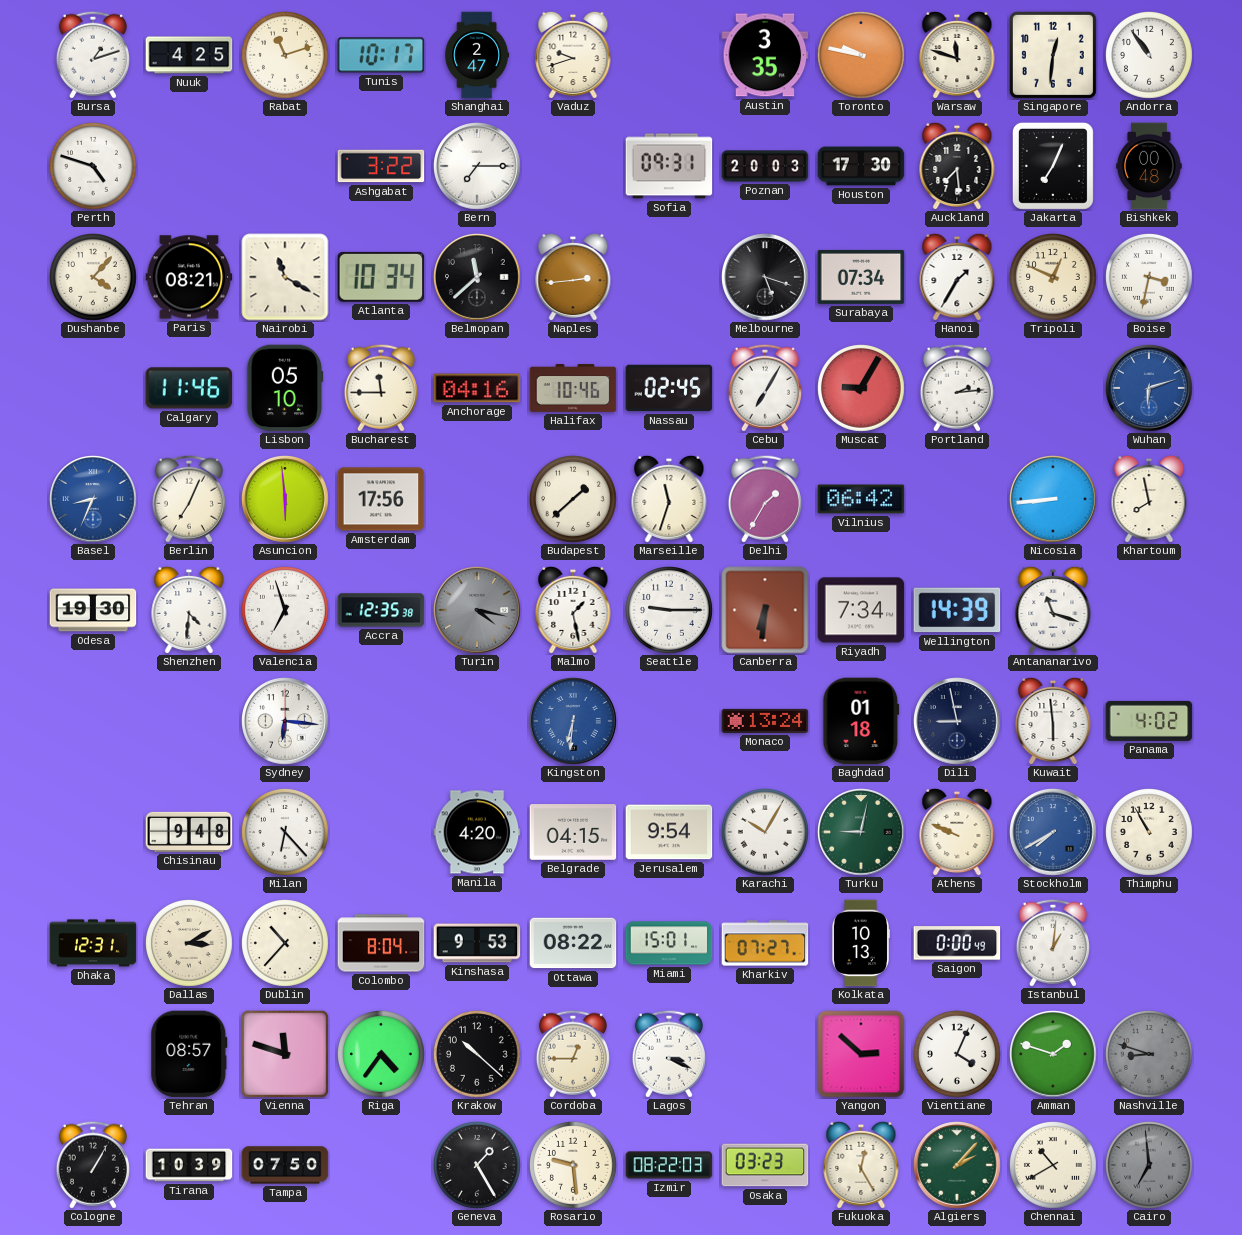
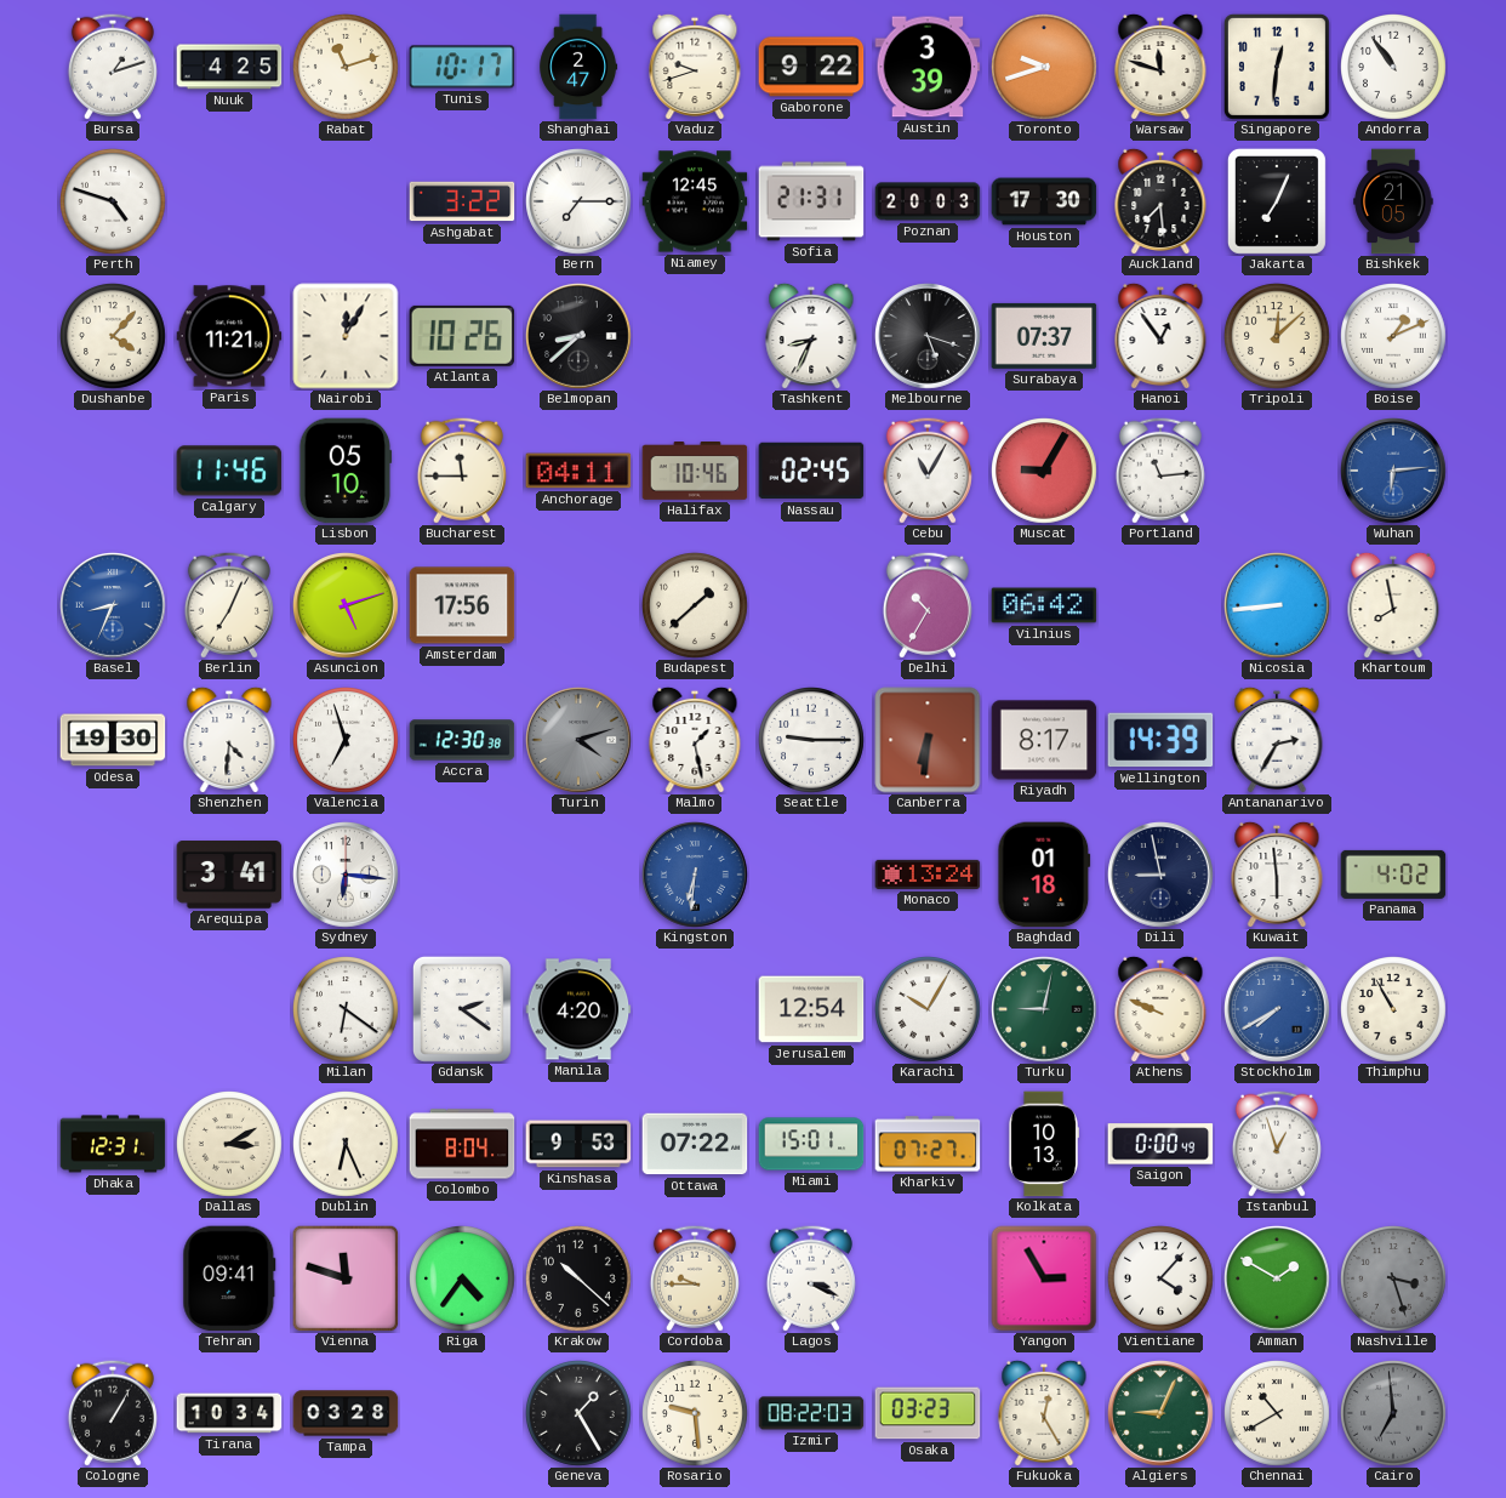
Gaborone: none -> 9:22
Austin: 3:35 -> 3:39
Toronto: 9:47 -> 9:42
Niamey: none -> 12:45
Sofia: 09:31 -> 21:31
Bishkek: 00:48 -> 21:05
Paris: 08:21 -> 11:21
Nairobi: 11:20 -> 12:05
Atlanta: 10:34 -> 10:26
Belmopan: 11:38 -> 8:38
Naples: 2:44 -> none
Tashkent: none -> 8:34
Surabaya: 07:34 -> 07:37
Hanoi: 1:35 -> 12:54
Tripoli: 12:49 -> 12:08
Boise: 3:32 -> 1:11
Anchorage: 04:16 -> 04:11
Cebu: 7:05 -> 11:05
Portland: 2:14 -> 11:14
Wuhan: 6:12 -> 6:14
Asuncion: 5:59 -> 5:12
Marseille: 11:33 -> none
Delhi: 1:35 -> 10:35
Accra: 12:35 -> 12:30
Turin: 4:17 -> 4:12
Riyadh: 7:34 -> 8:17
Antananarivo: 11:18 -> 2:35
Arequipa: none -> 3:41
Chisinau: 9:48 -> none
Milan: 6:23 -> 6:21
Gdansk: none -> 2:21
Belgrade: 04:15 -> none
Jerusalem: 9:54 -> 12:54
Dublin: 10:37 -> 6:26
Ottawa: 08:22 -> 07:22
Istanbul: 1:01 -> 12:57
Tehran: 08:57 -> 09:41
Cordoba: 12:45 -> 9:45
Yangon: 2:52 -> 2:55
Vientiane: 4:04 -> 4:07
Amman: 1:48 -> 1:50
Nashville: 8:48 -> 3:27
Tirana: 10:39 -> 10:34
Tampa: 07:50 -> 03:28
Algiers: 2:07 -> 9:04
